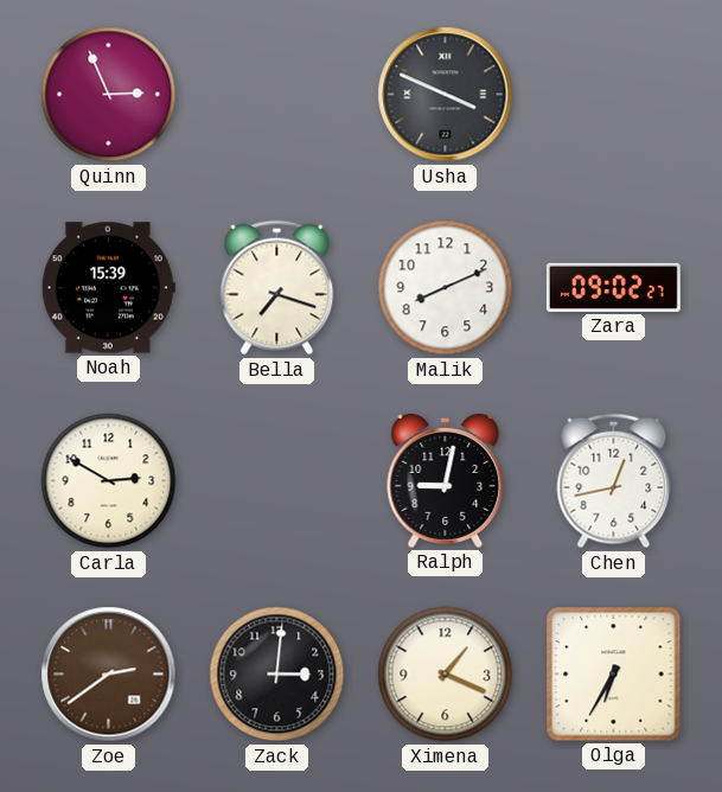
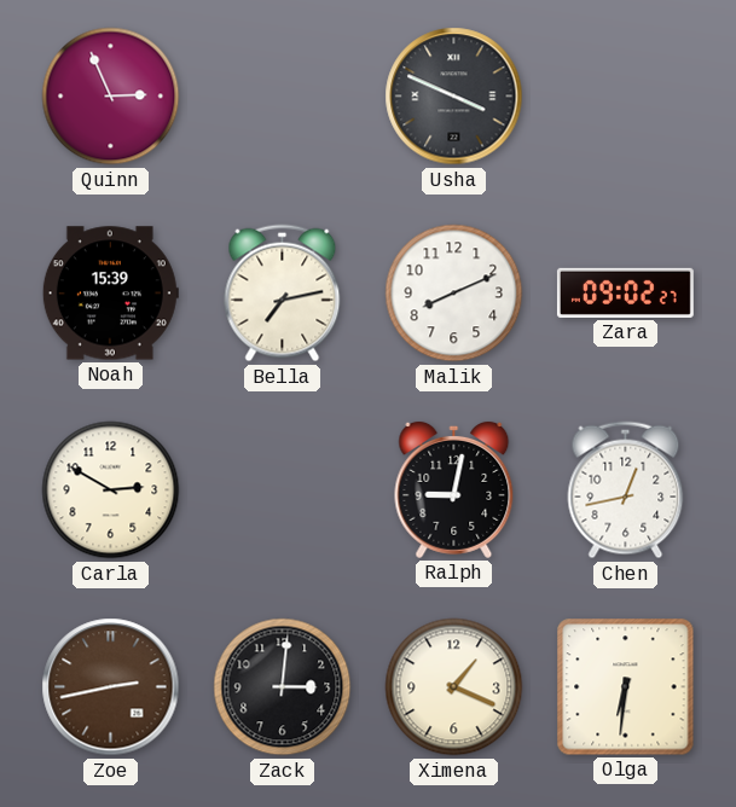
Bella: 7:18 -> 7:13
Zoe: 2:39 -> 2:43
Olga: 6:35 -> 6:31
